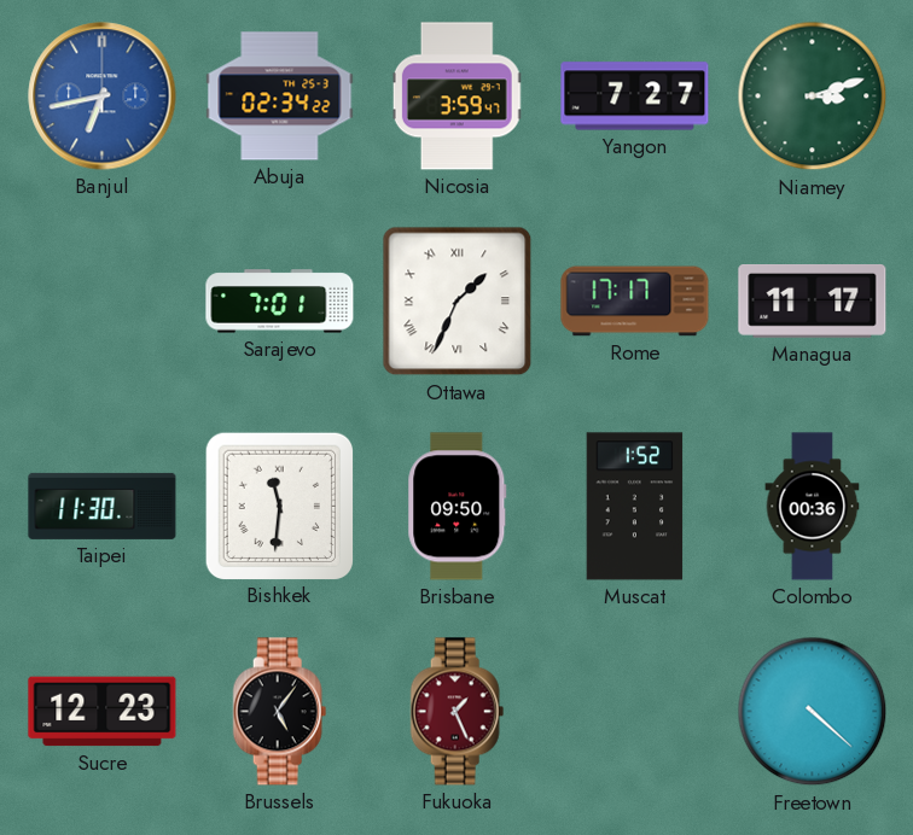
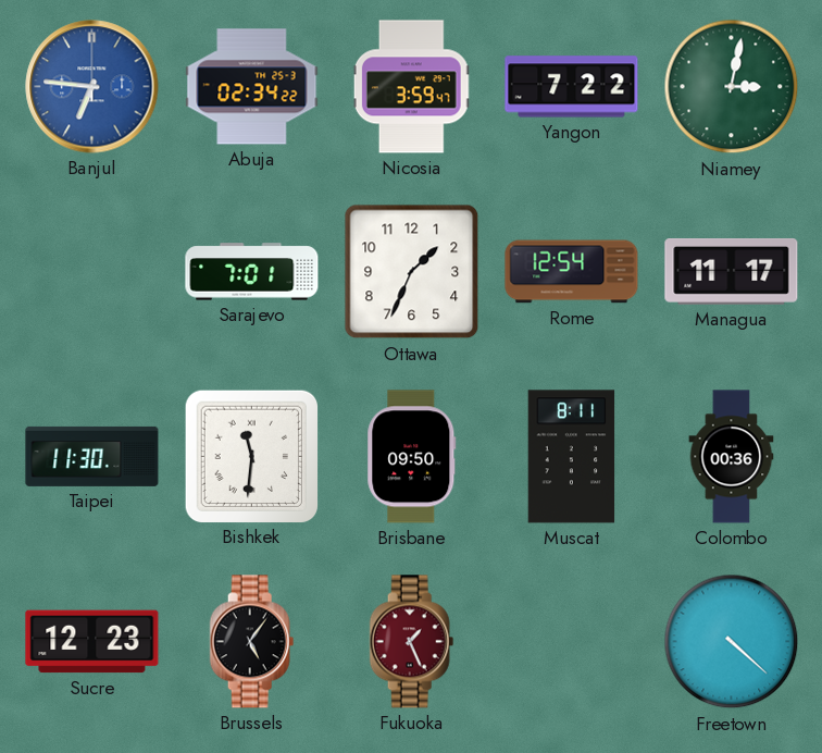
Banjul: 6:43 -> 6:46
Yangon: 7:27 -> 7:22
Niamey: 3:12 -> 3:02
Ottawa numerals: Roman -> Arabic
Rome: 17:17 -> 12:54
Muscat: 1:52 -> 8:11
